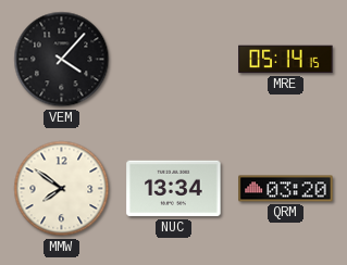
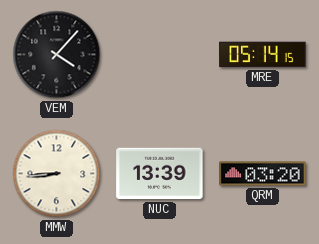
MMW: 7:51 -> 8:44
NUC: 13:34 -> 13:39
